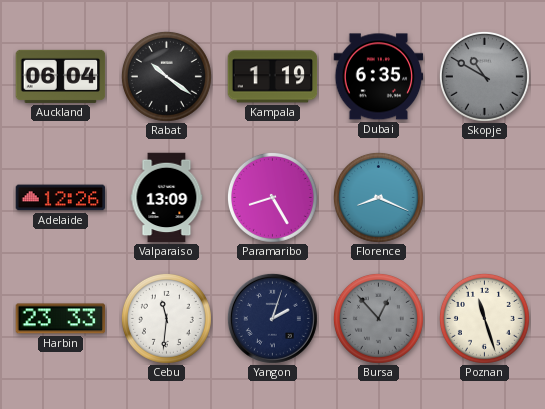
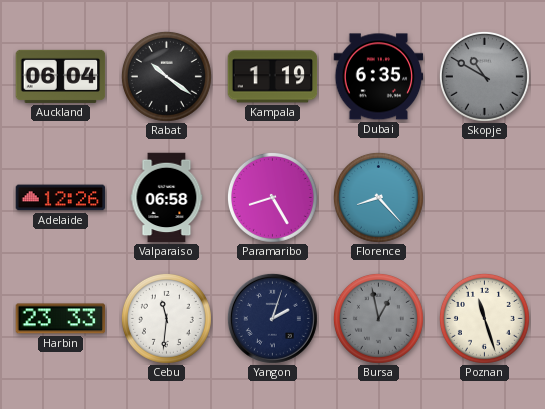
Valparaiso: 13:09 -> 06:58
Florence: 8:19 -> 8:23
Bursa: 12:53 -> 12:58
